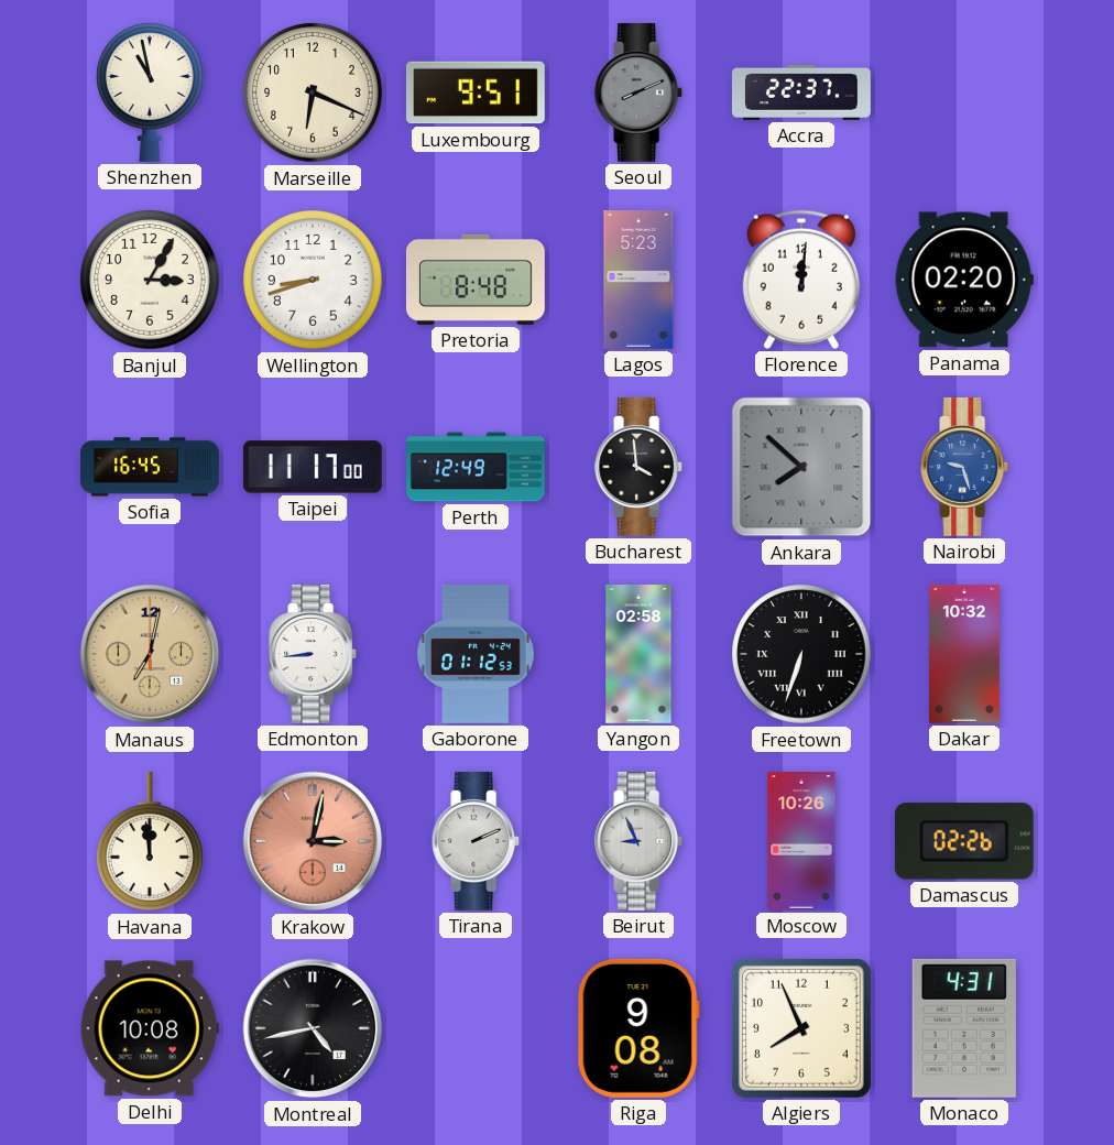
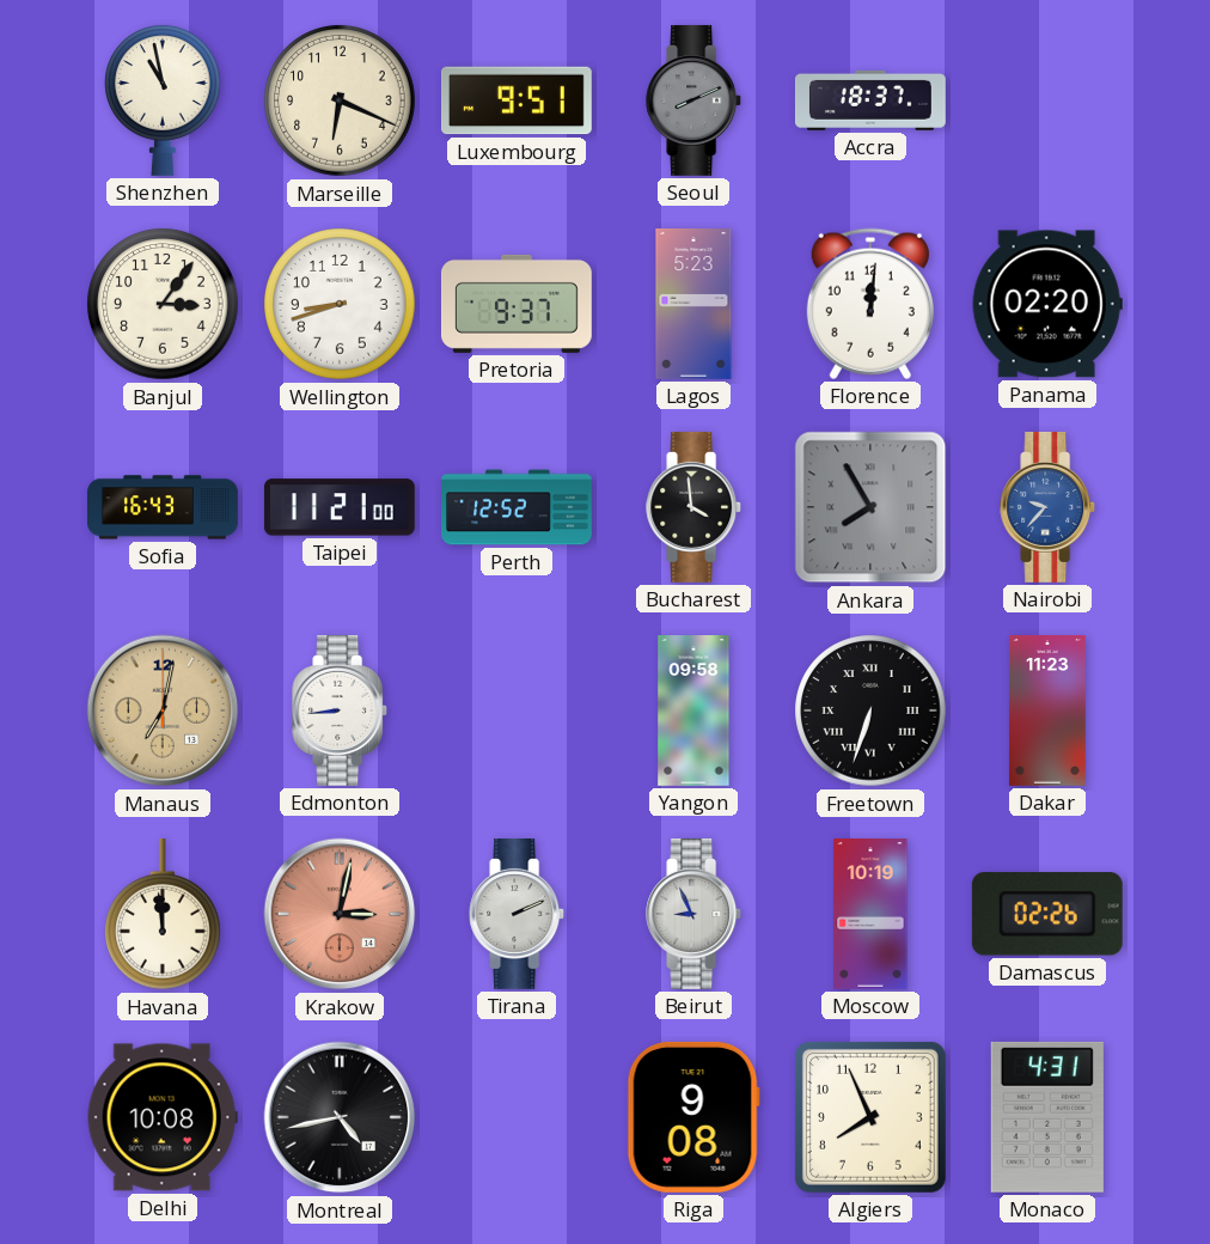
Accra: 22:37 -> 18:37
Banjul: 3:05 -> 3:06
Pretoria: 8:48 -> 9:37
Sofia: 16:45 -> 16:43
Taipei: 11:17 -> 11:21
Perth: 12:49 -> 12:52
Ankara: 7:52 -> 7:55
Nairobi: 9:27 -> 9:37
Gaborone: 01:12 -> none
Yangon: 02:58 -> 09:58
Dakar: 10:32 -> 11:23
Moscow: 10:26 -> 10:19
